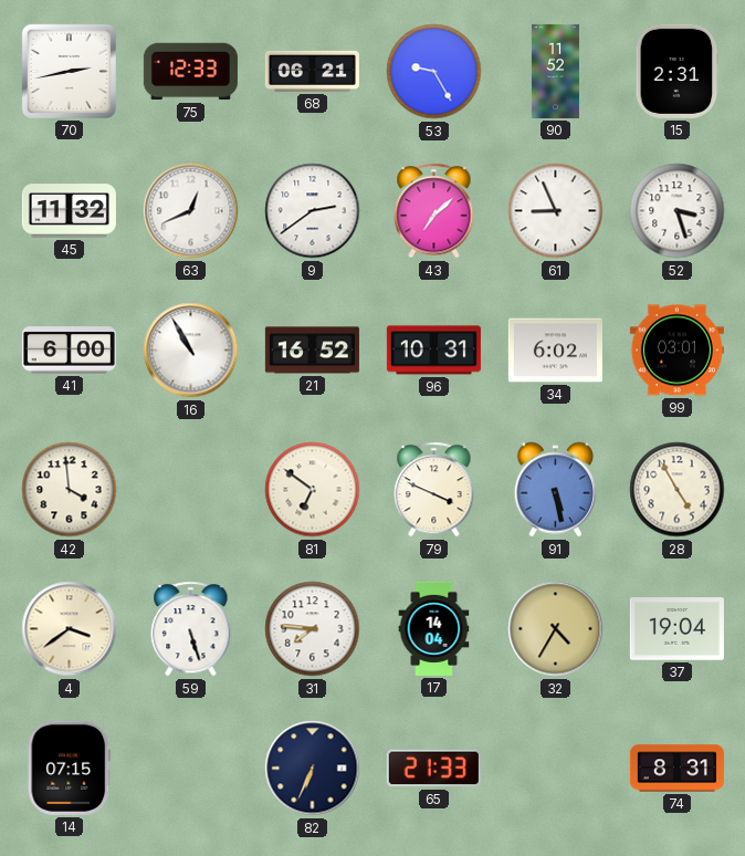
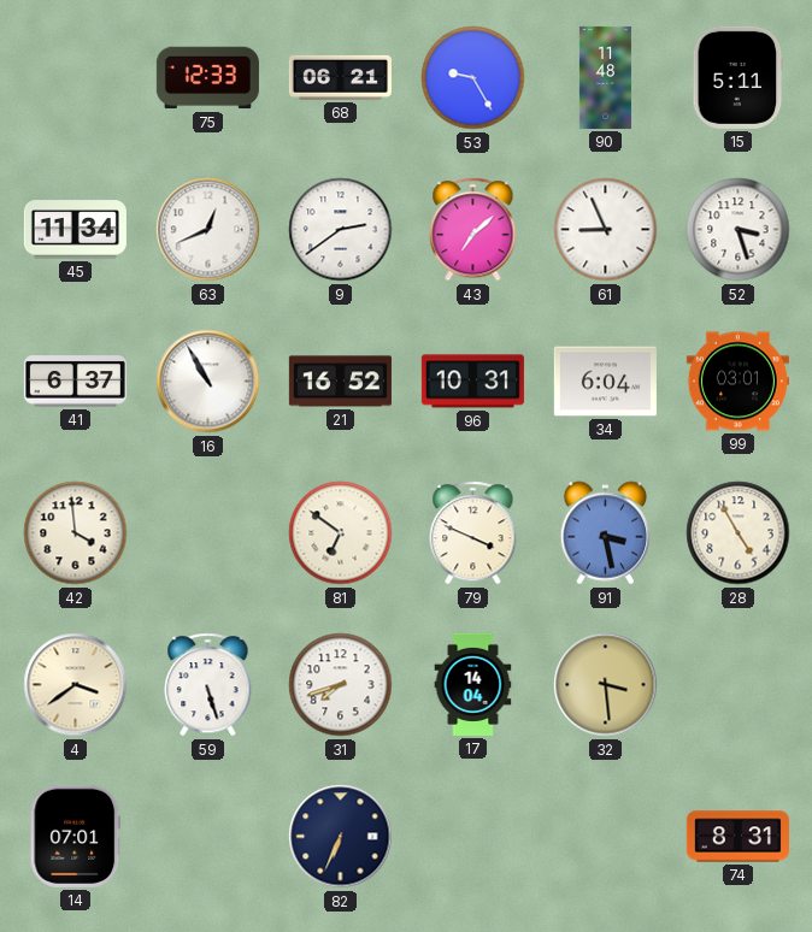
70: 2:43 -> none
90: 11:52 -> 11:48
15: 2:31 -> 5:11
45: 11:32 -> 11:34
41: 6:00 -> 6:37
34: 6:02 -> 6:04
91: 5:28 -> 3:28
31: 7:46 -> 7:42
32: 4:35 -> 3:29
37: 19:04 -> none
14: 07:15 -> 07:01
65: 21:33 -> none
